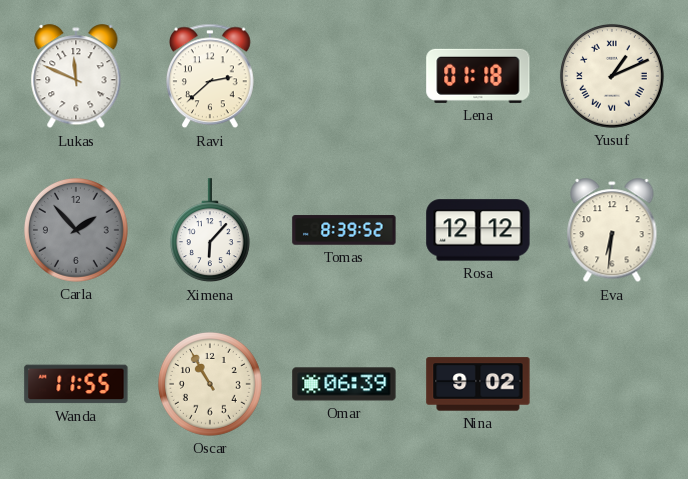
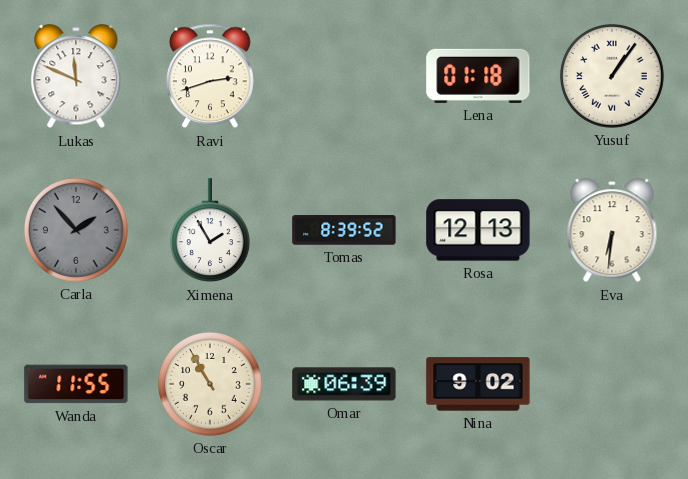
Ravi: 2:38 -> 2:42
Yusuf: 1:11 -> 1:06
Ximena: 6:07 -> 1:55
Rosa: 12:12 -> 12:13
